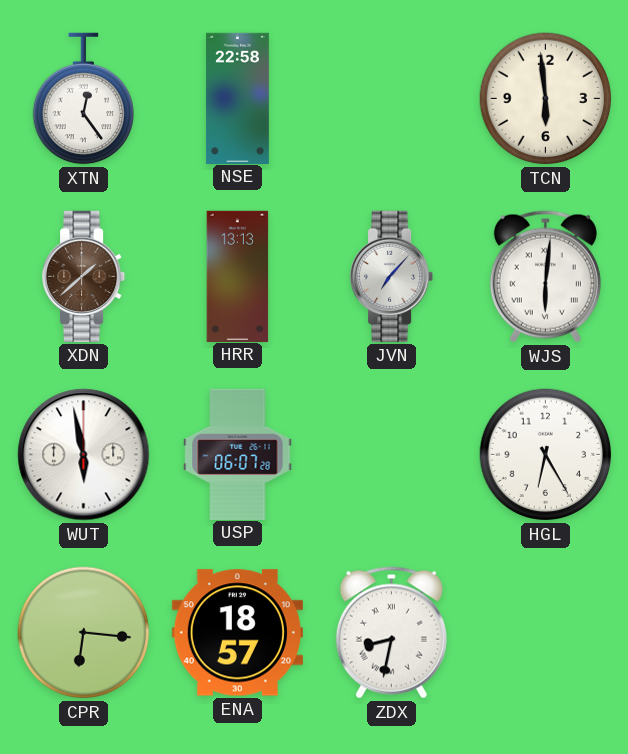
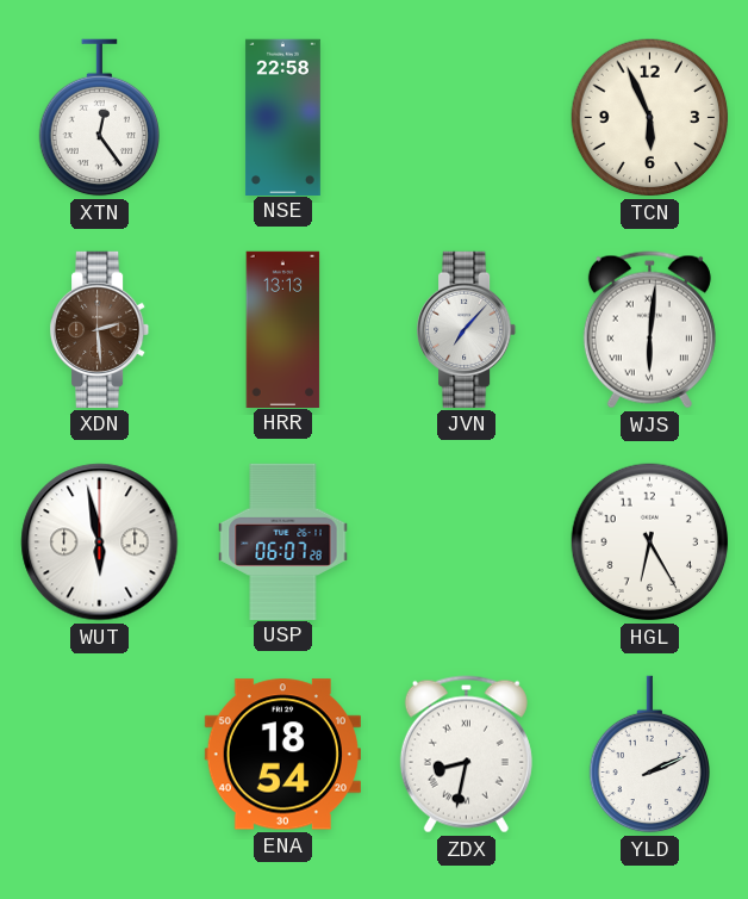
TCN: 5:59 -> 5:56
XDN: 1:38 -> 2:29
CPR: 6:16 -> none
ENA: 18:57 -> 18:54
YLD: none -> 2:11
